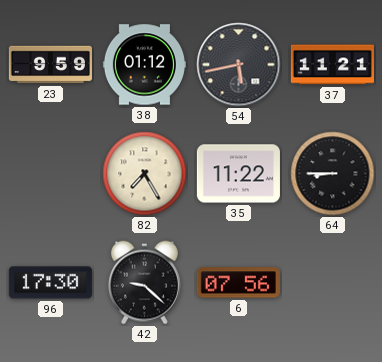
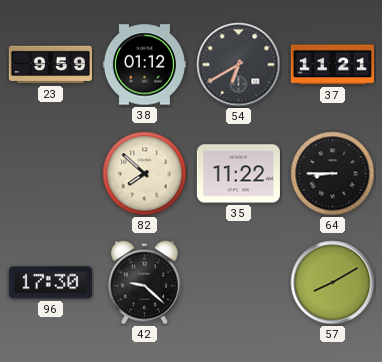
54: 5:43 -> 6:40
82: 7:25 -> 7:52
6: 07:56 -> none
57: none -> 8:10
